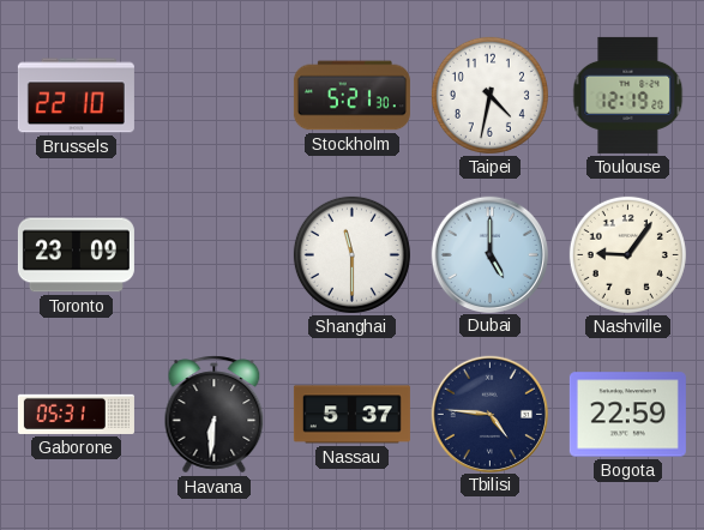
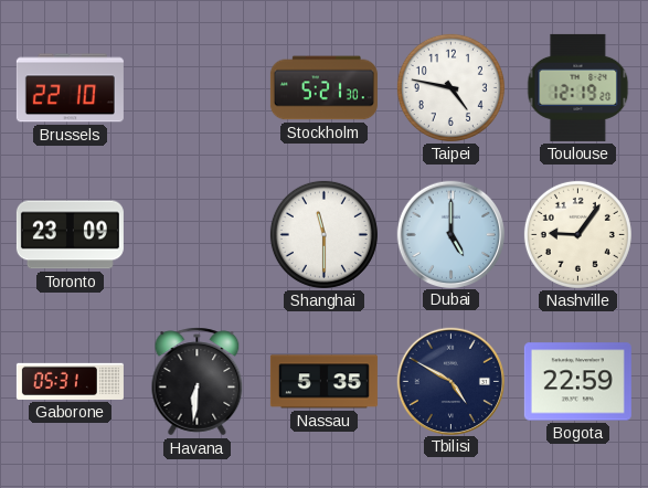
Taipei: 4:32 -> 4:47
Nassau: 5:37 -> 5:35
Tbilisi: 4:46 -> 4:50
